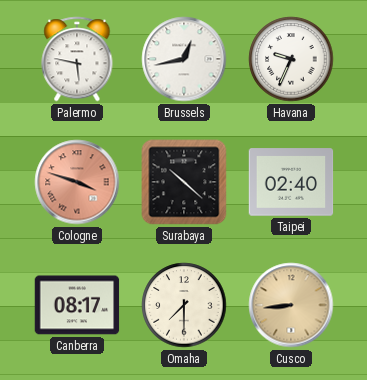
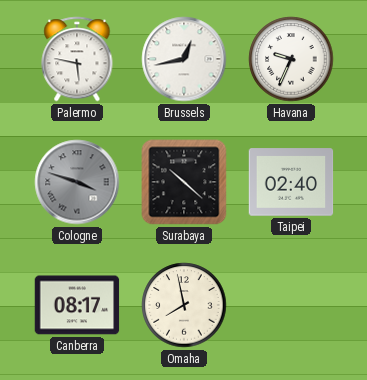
Cologne dial: salmon -> grey
Omaha: 7:30 -> 7:58
Cusco: 8:44 -> none
